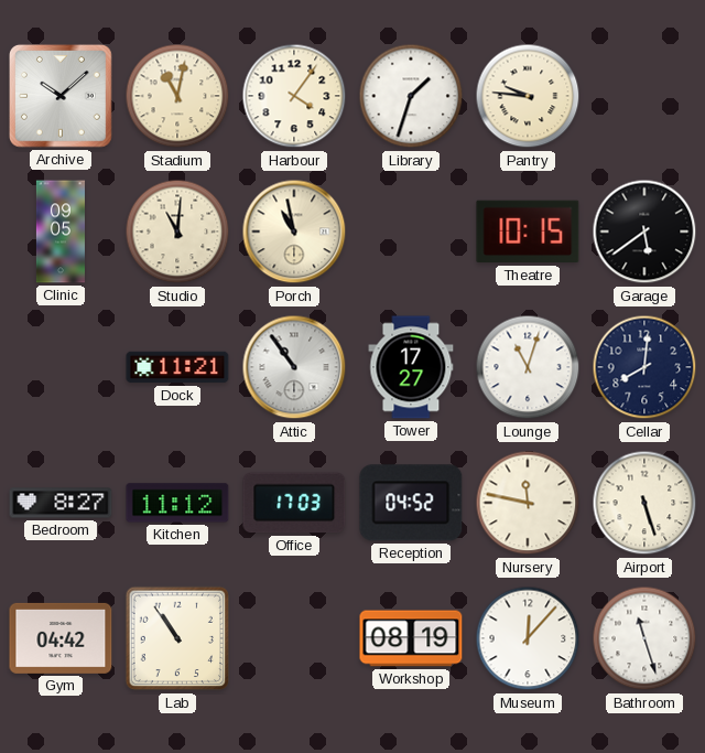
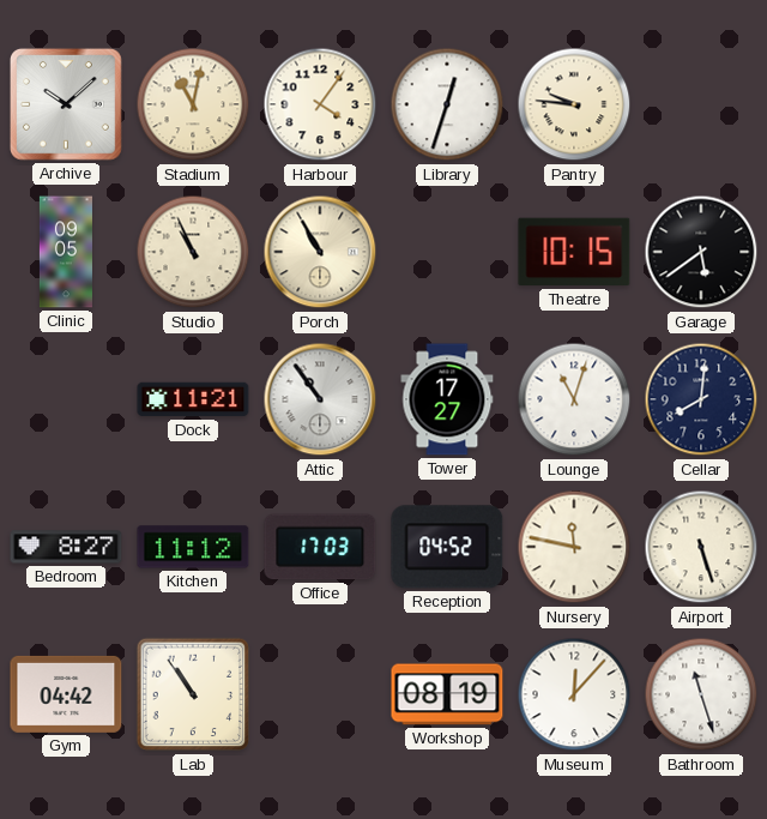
Library: 1:33 -> 12:33
Studio: 11:01 -> 10:56
Porch: 10:58 -> 10:55
